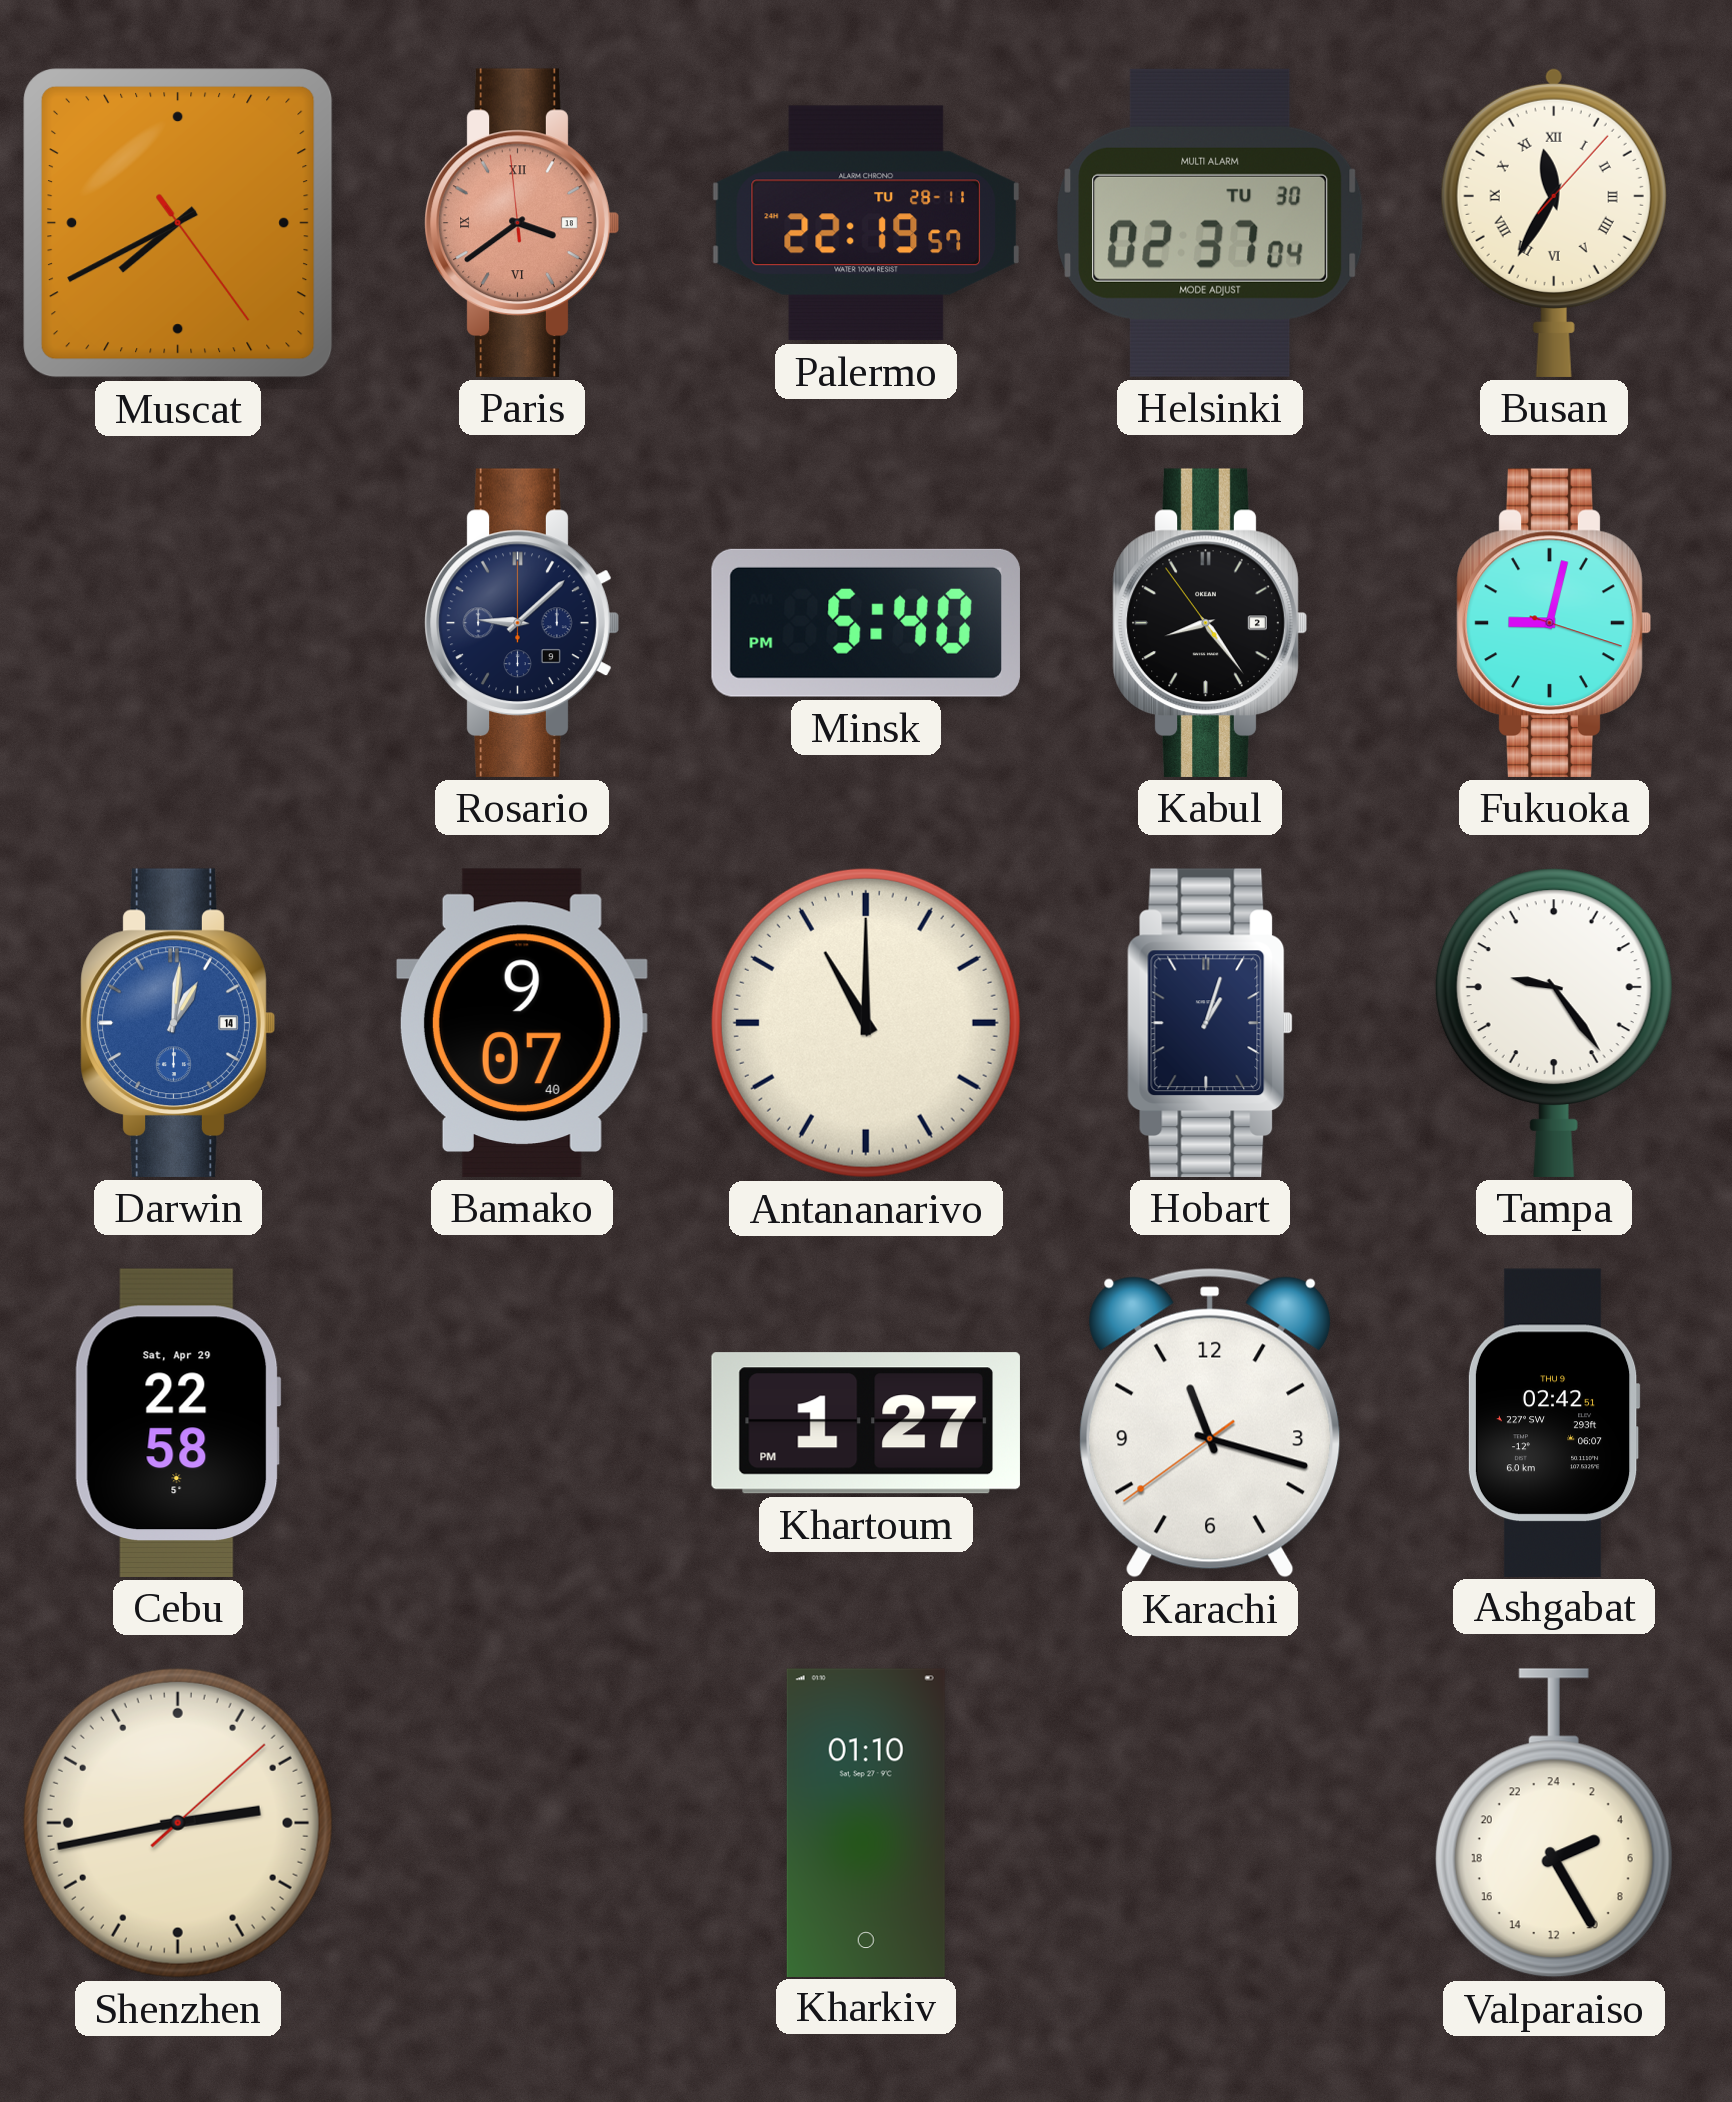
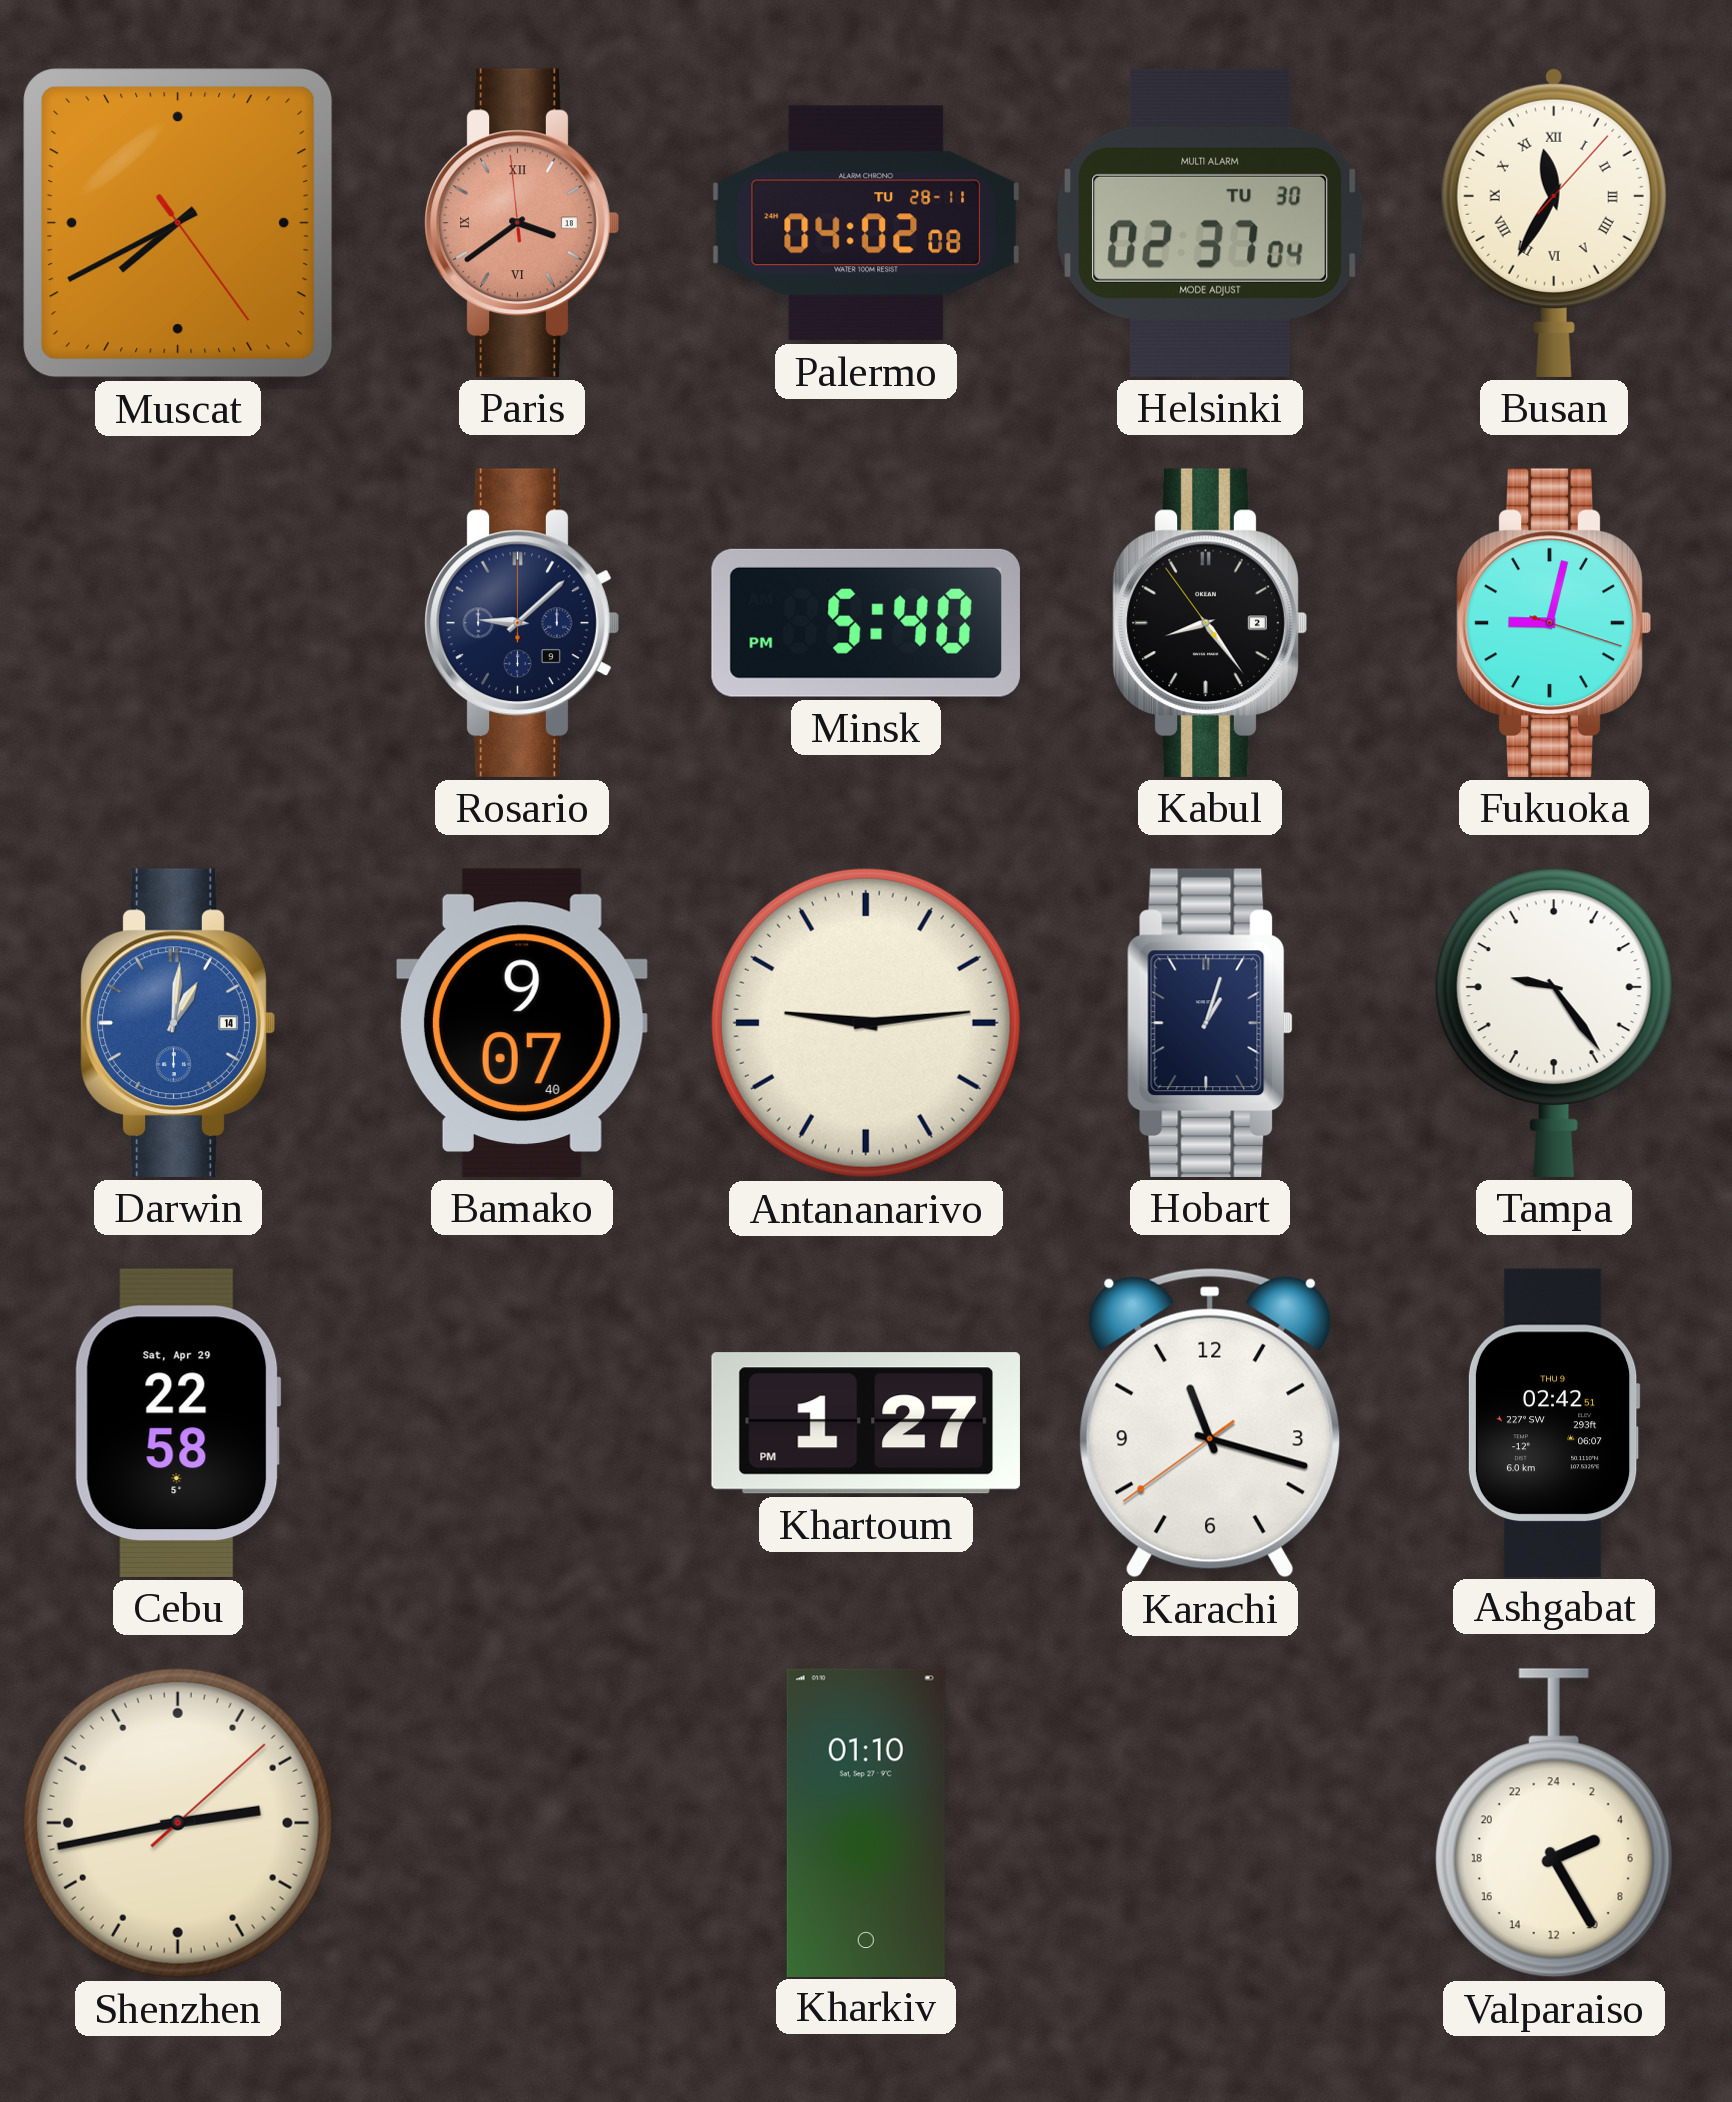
Palermo: 22:19 -> 04:02
Antananarivo: 11:00 -> 9:14
